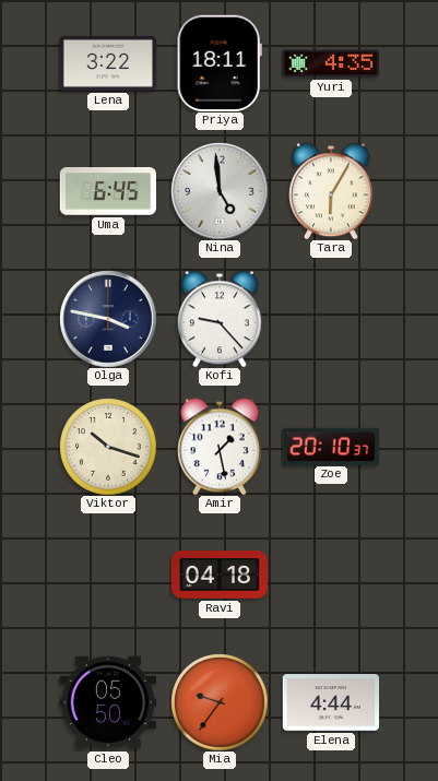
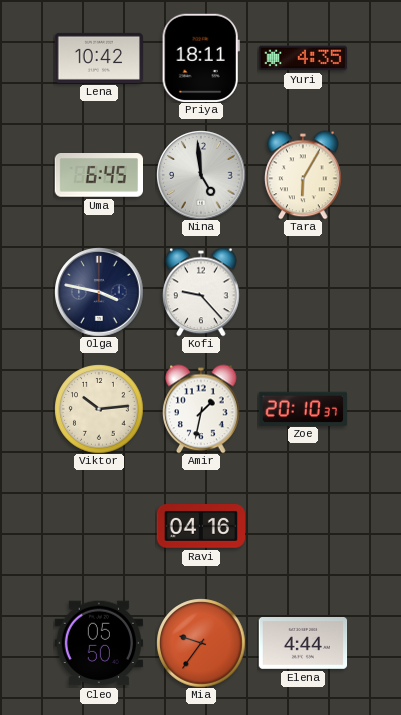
Lena: 3:22 -> 10:42
Viktor: 10:18 -> 10:14
Amir: 1:28 -> 1:32
Ravi: 04:18 -> 04:16
